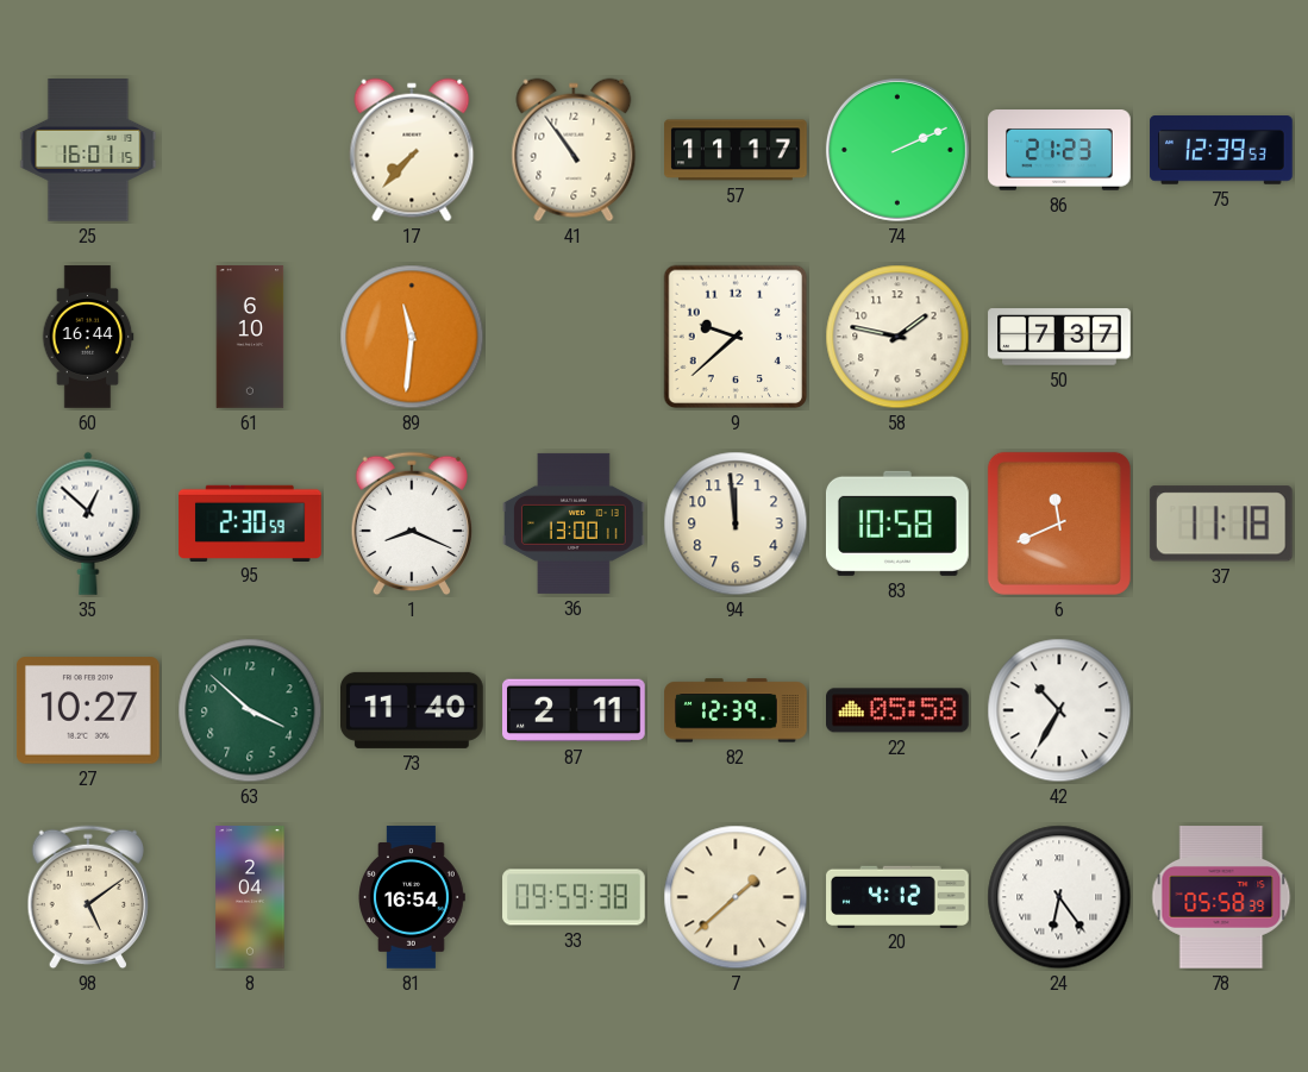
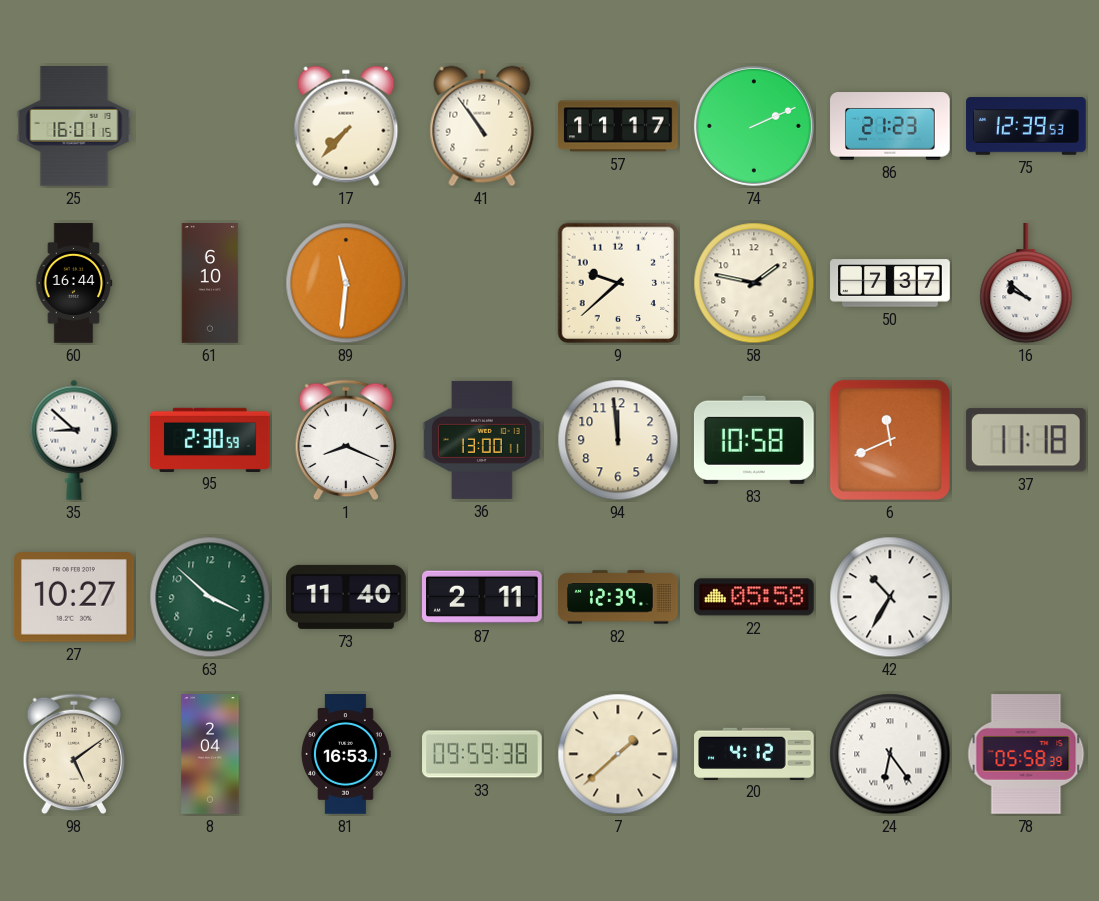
16: none -> 9:52
35: 12:52 -> 8:52
81: 16:54 -> 16:53
